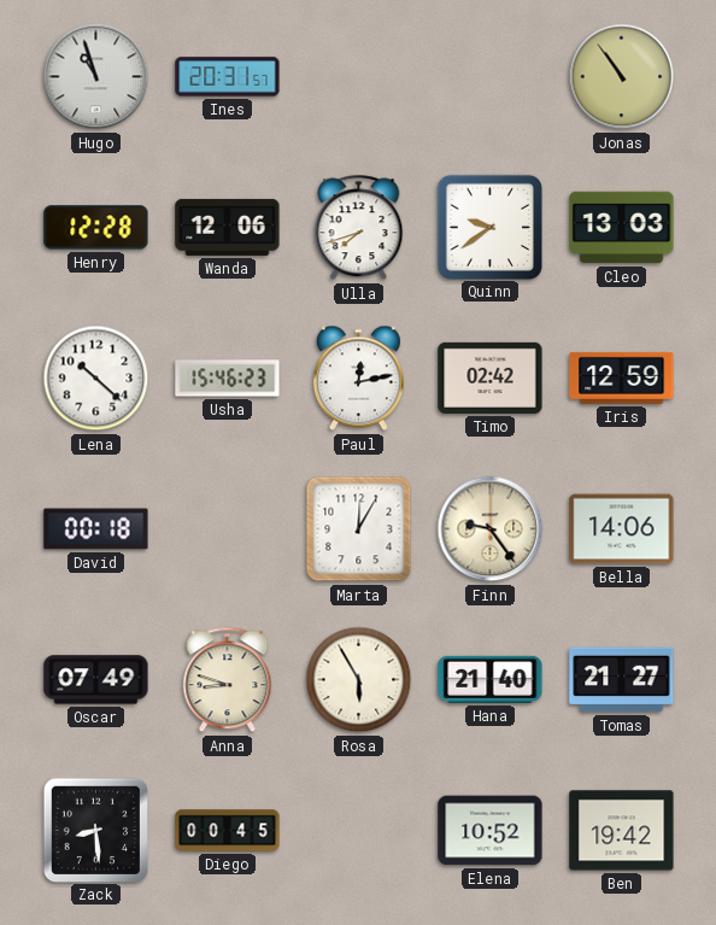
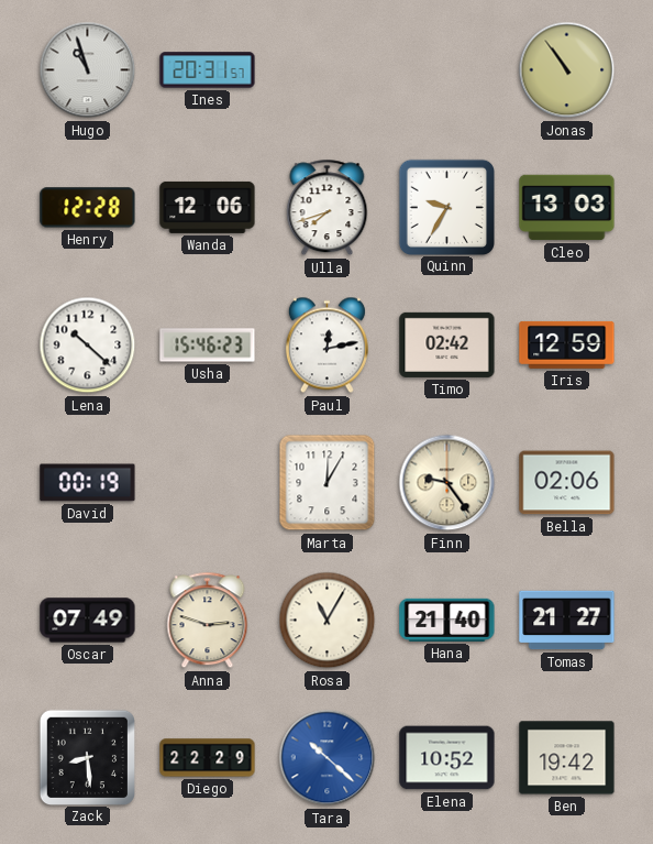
Quinn: 9:39 -> 9:35
David: 00:18 -> 00:19
Bella: 14:06 -> 02:06
Anna: 8:48 -> 2:48
Rosa: 5:55 -> 11:05
Diego: 00:45 -> 22:29
Tara: none -> 10:22
